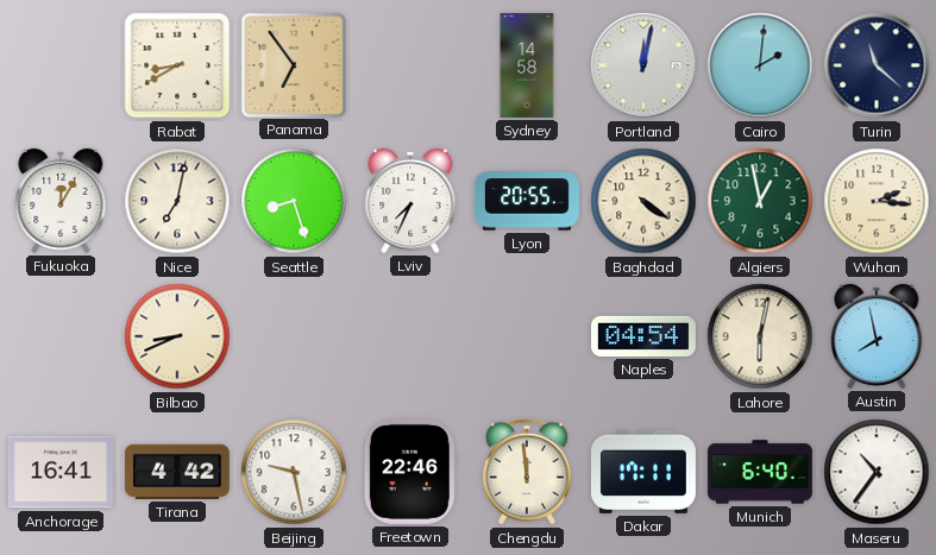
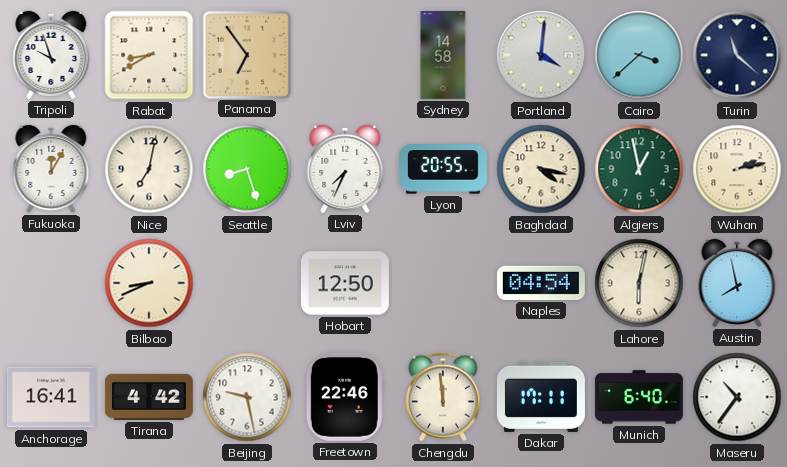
Tripoli: none -> 9:57
Portland: 12:02 -> 4:01
Cairo: 2:01 -> 3:38
Baghdad: 4:21 -> 4:17
Wuhan: 2:16 -> 2:13
Hobart: none -> 12:50
